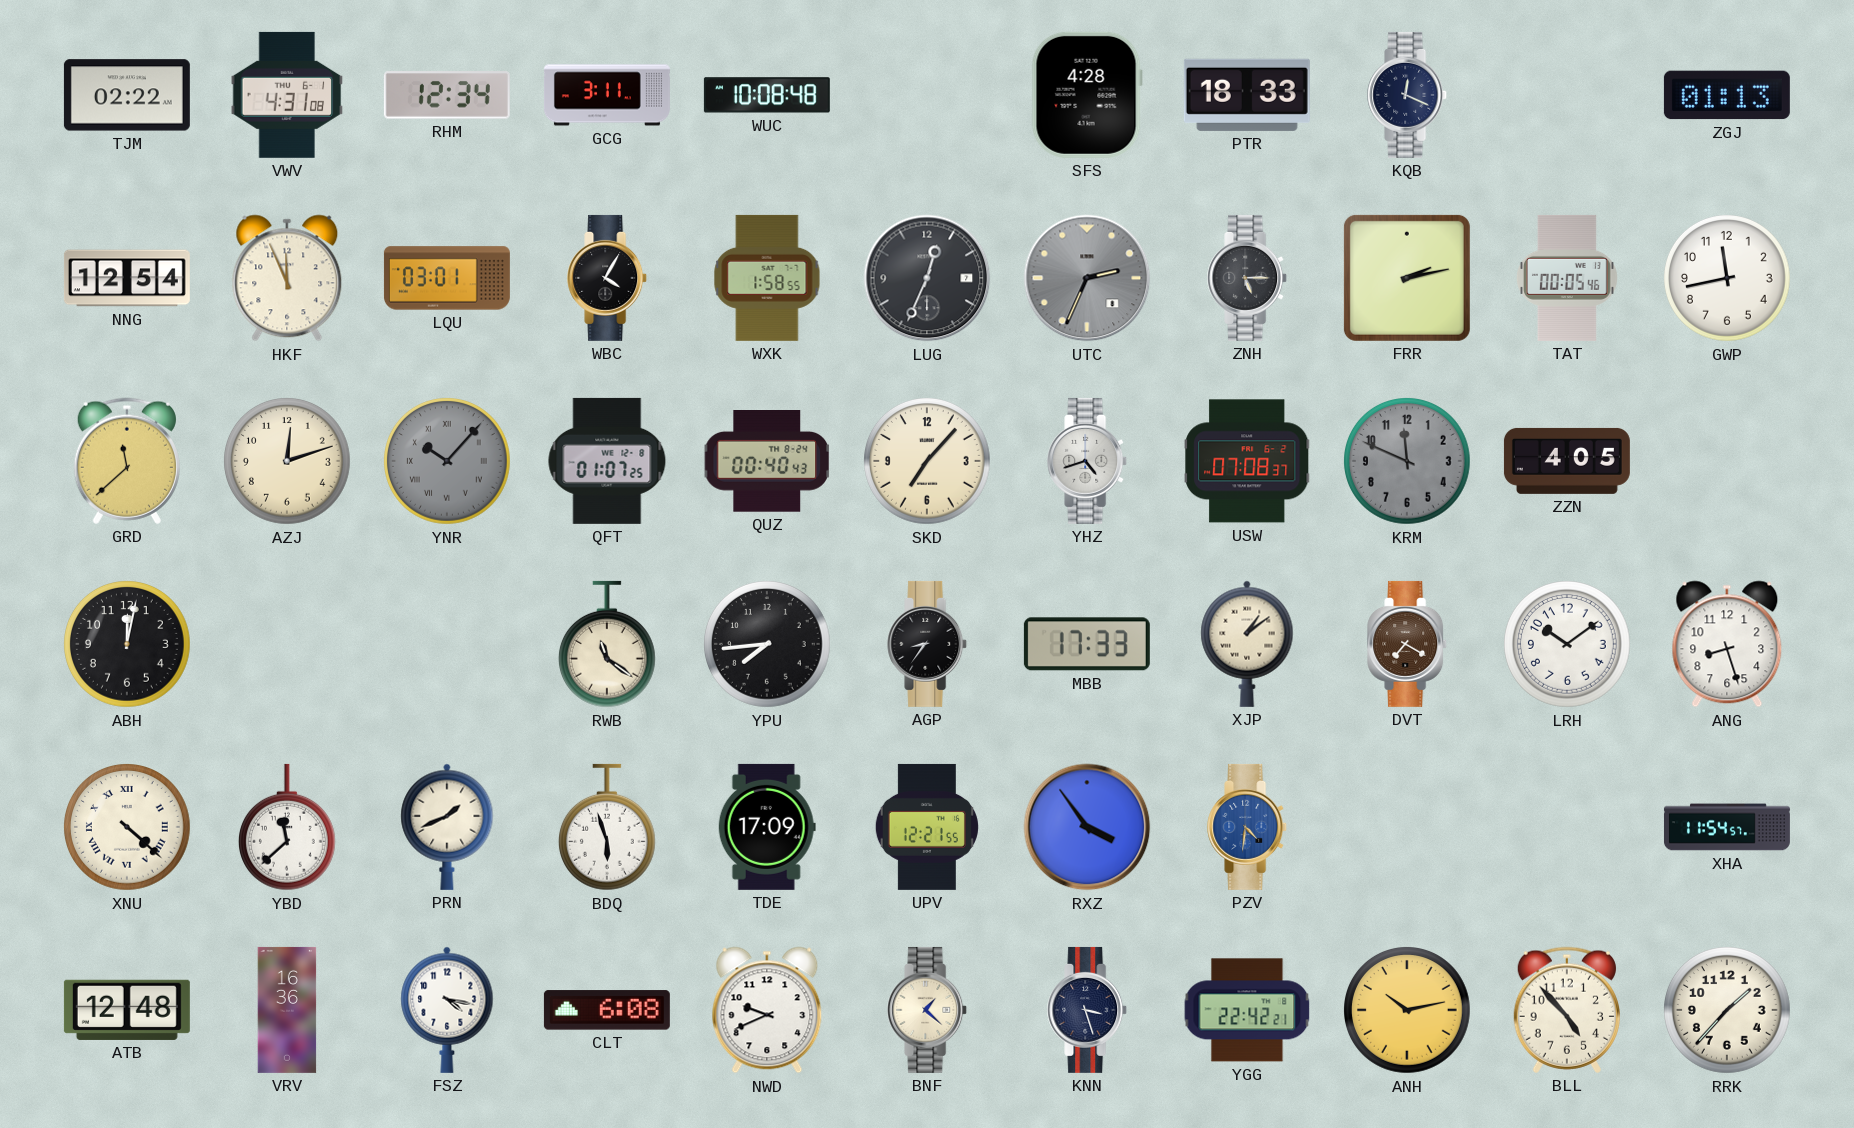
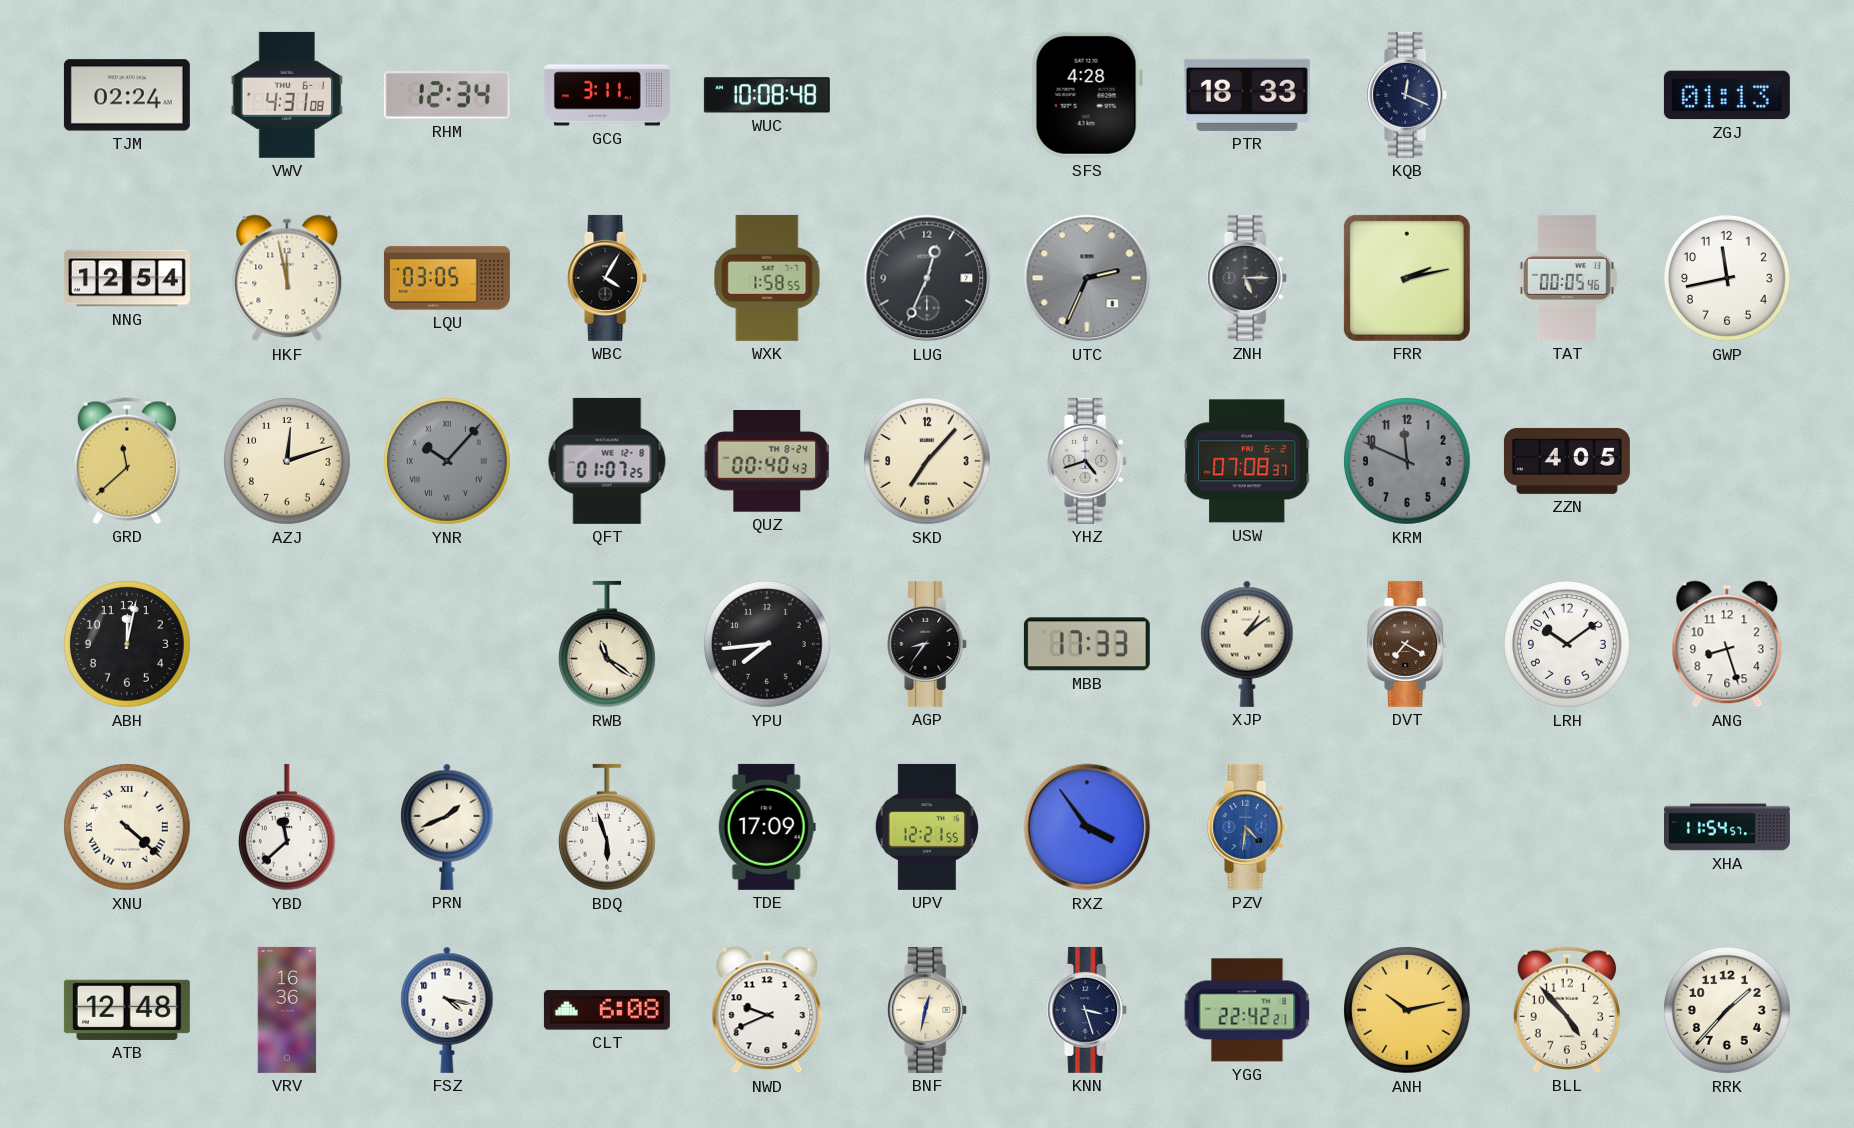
TJM: 02:22 -> 02:24
HKF: 11:56 -> 11:58
LQU: 03:01 -> 03:05
BNF: 1:22 -> 12:32
